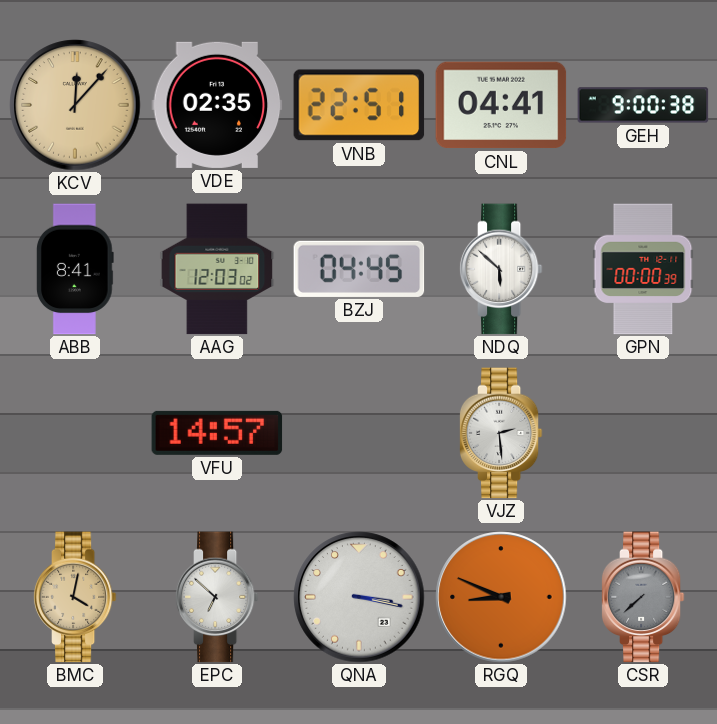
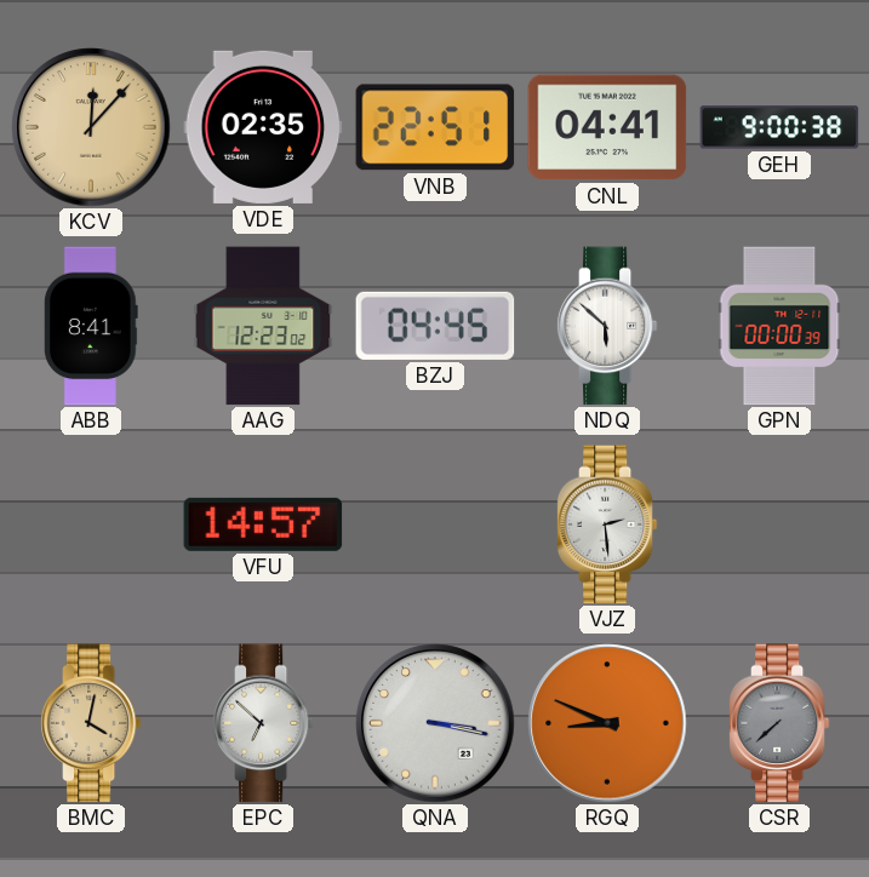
AAG: 12:03 -> 12:23
